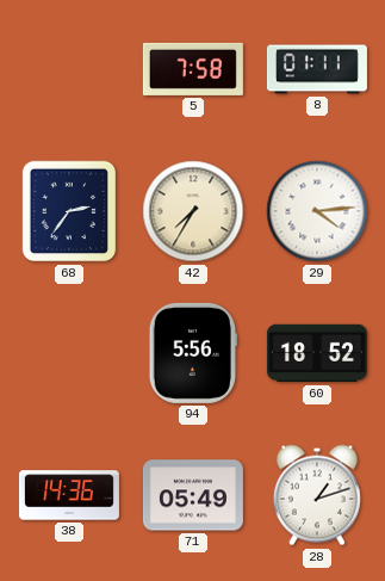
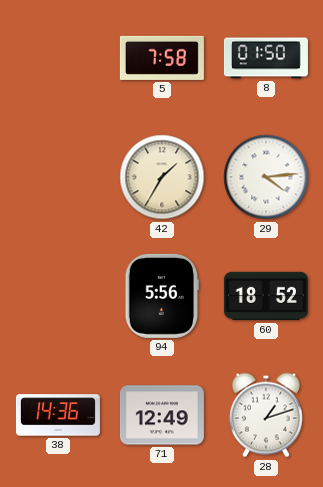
8: 01:11 -> 01:50
68: 2:36 -> none
42: 7:35 -> 1:35
71: 05:49 -> 12:49
